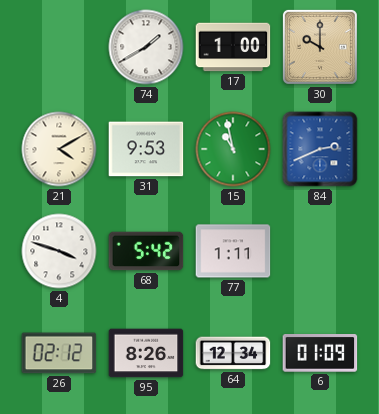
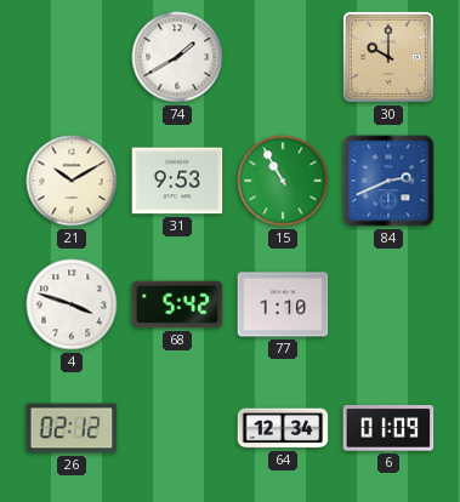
17: 1:00 -> none
21: 4:10 -> 10:10
15: 10:58 -> 10:55
77: 1:11 -> 1:10
95: 8:26 -> none
